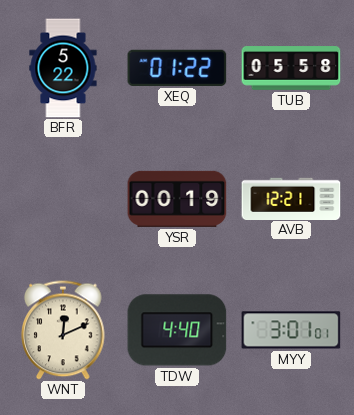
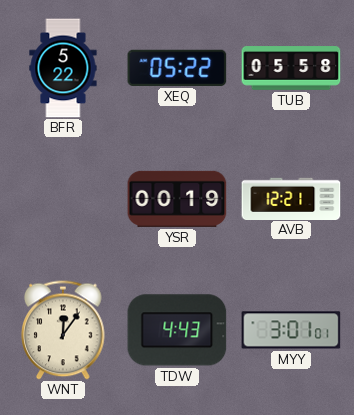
XEQ: 01:22 -> 05:22
WNT: 12:11 -> 12:06
TDW: 4:40 -> 4:43
